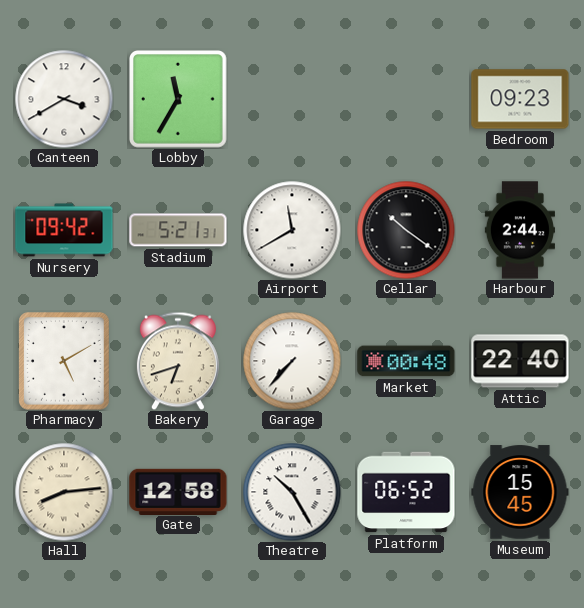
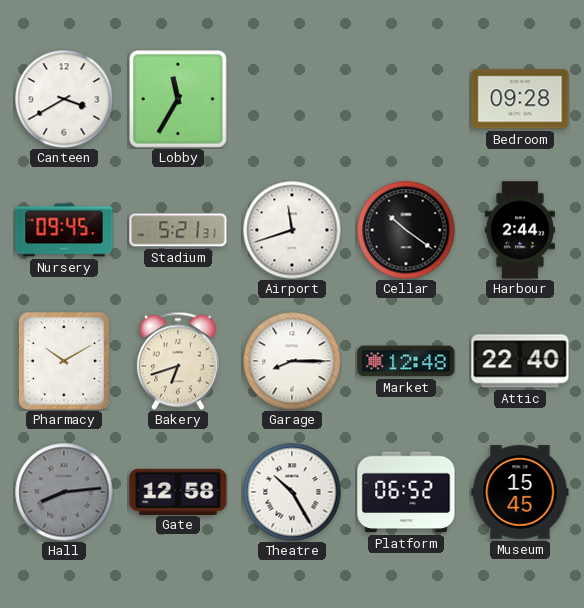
Bedroom: 09:23 -> 09:28
Nursery: 09:42 -> 09:45
Airport: 11:40 -> 11:42
Pharmacy: 5:10 -> 10:10
Garage: 7:37 -> 8:15
Market: 00:48 -> 12:48
Hall dial: cream -> grey
